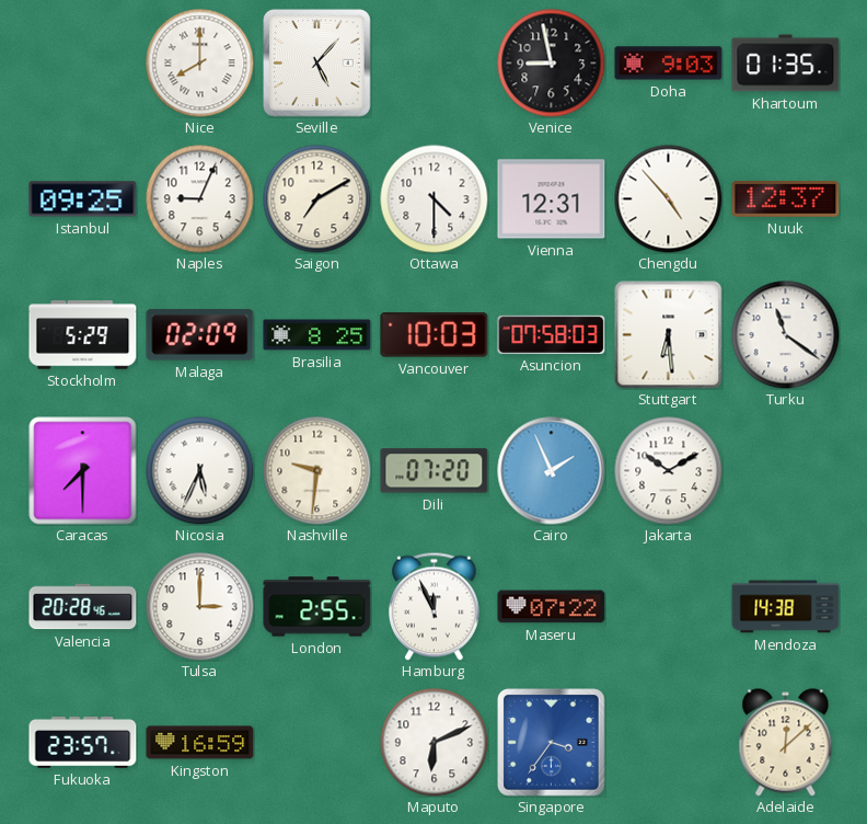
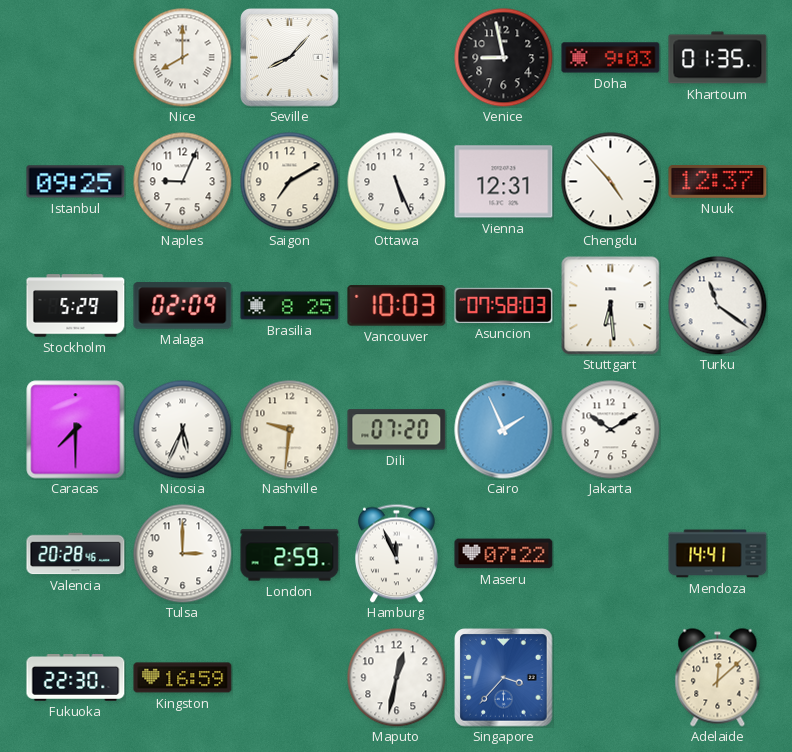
Seville: 5:07 -> 8:07
Ottawa: 4:30 -> 5:26
London: 2:55 -> 2:59
Mendoza: 14:38 -> 14:41
Fukuoka: 23:57 -> 22:30
Maputo: 6:11 -> 12:32
Singapore: 3:36 -> 3:37
